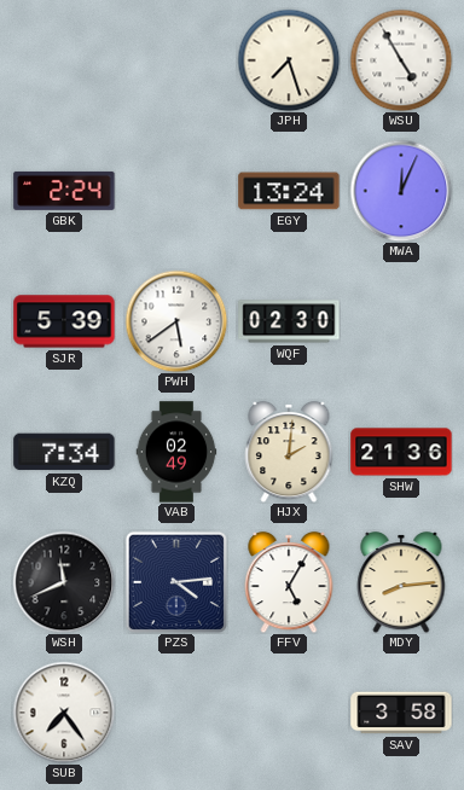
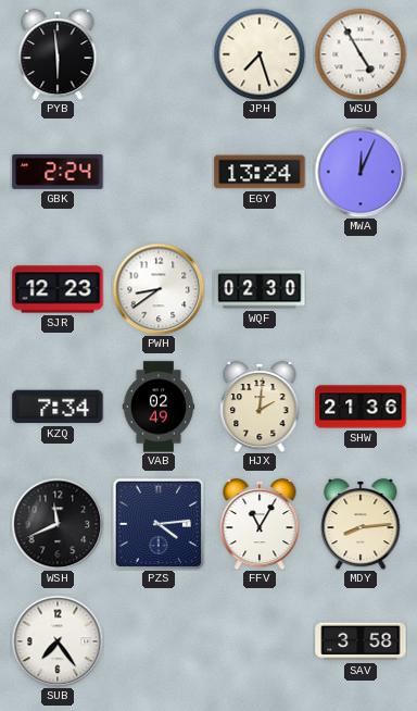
PYB: none -> 5:59
SJR: 5:39 -> 12:23
PWH: 5:39 -> 8:39
FFV: 5:05 -> 11:05
